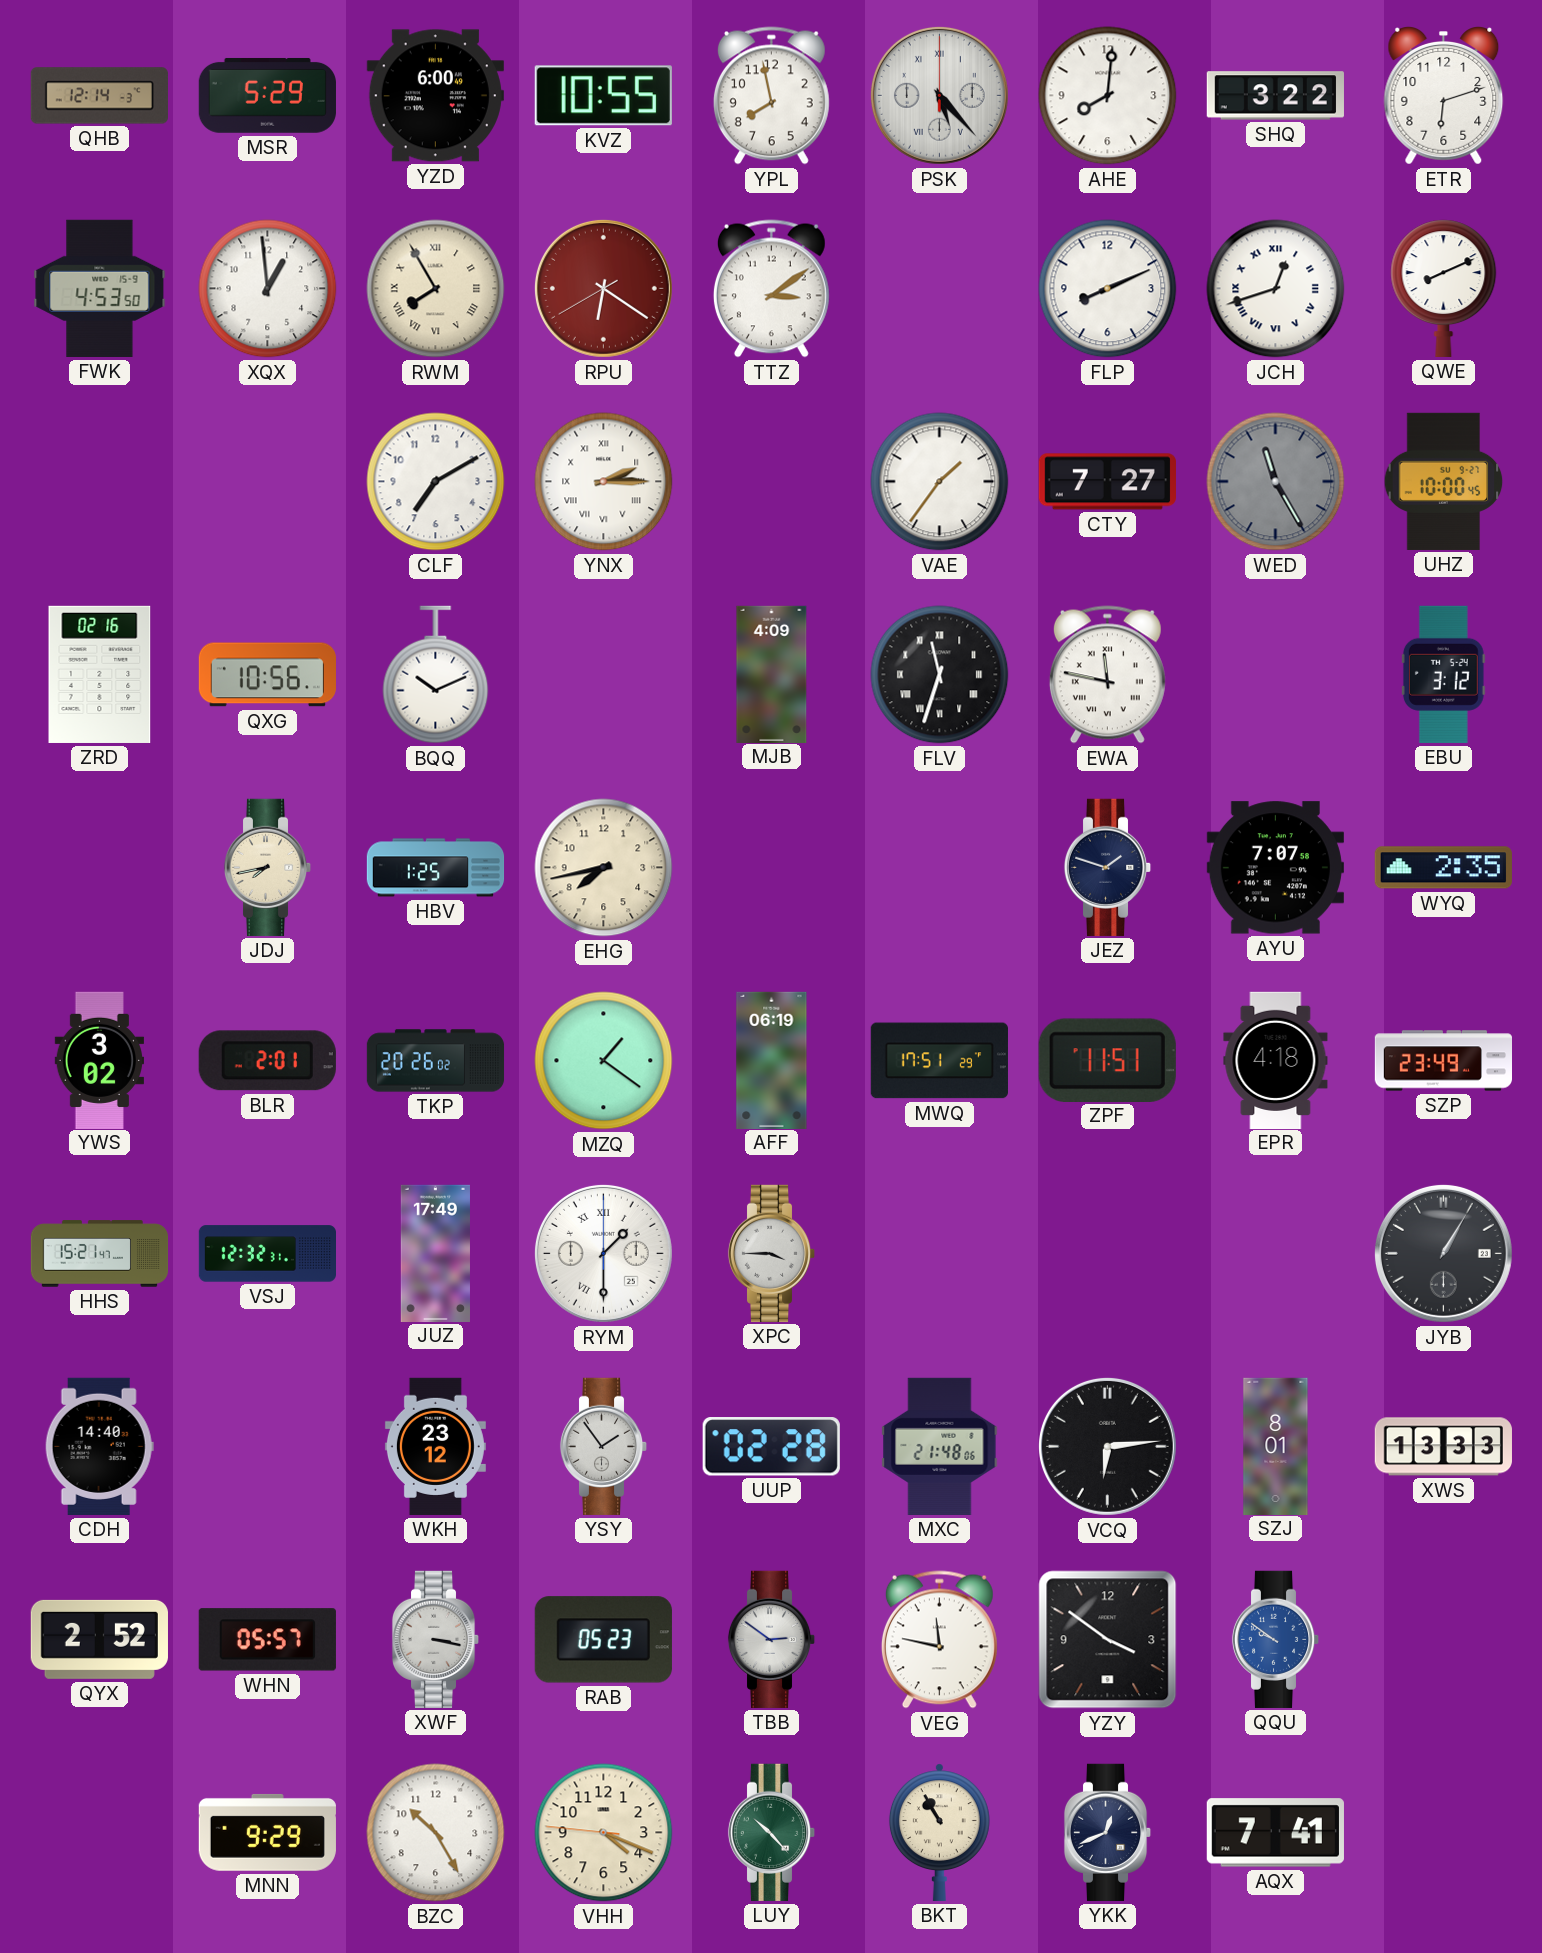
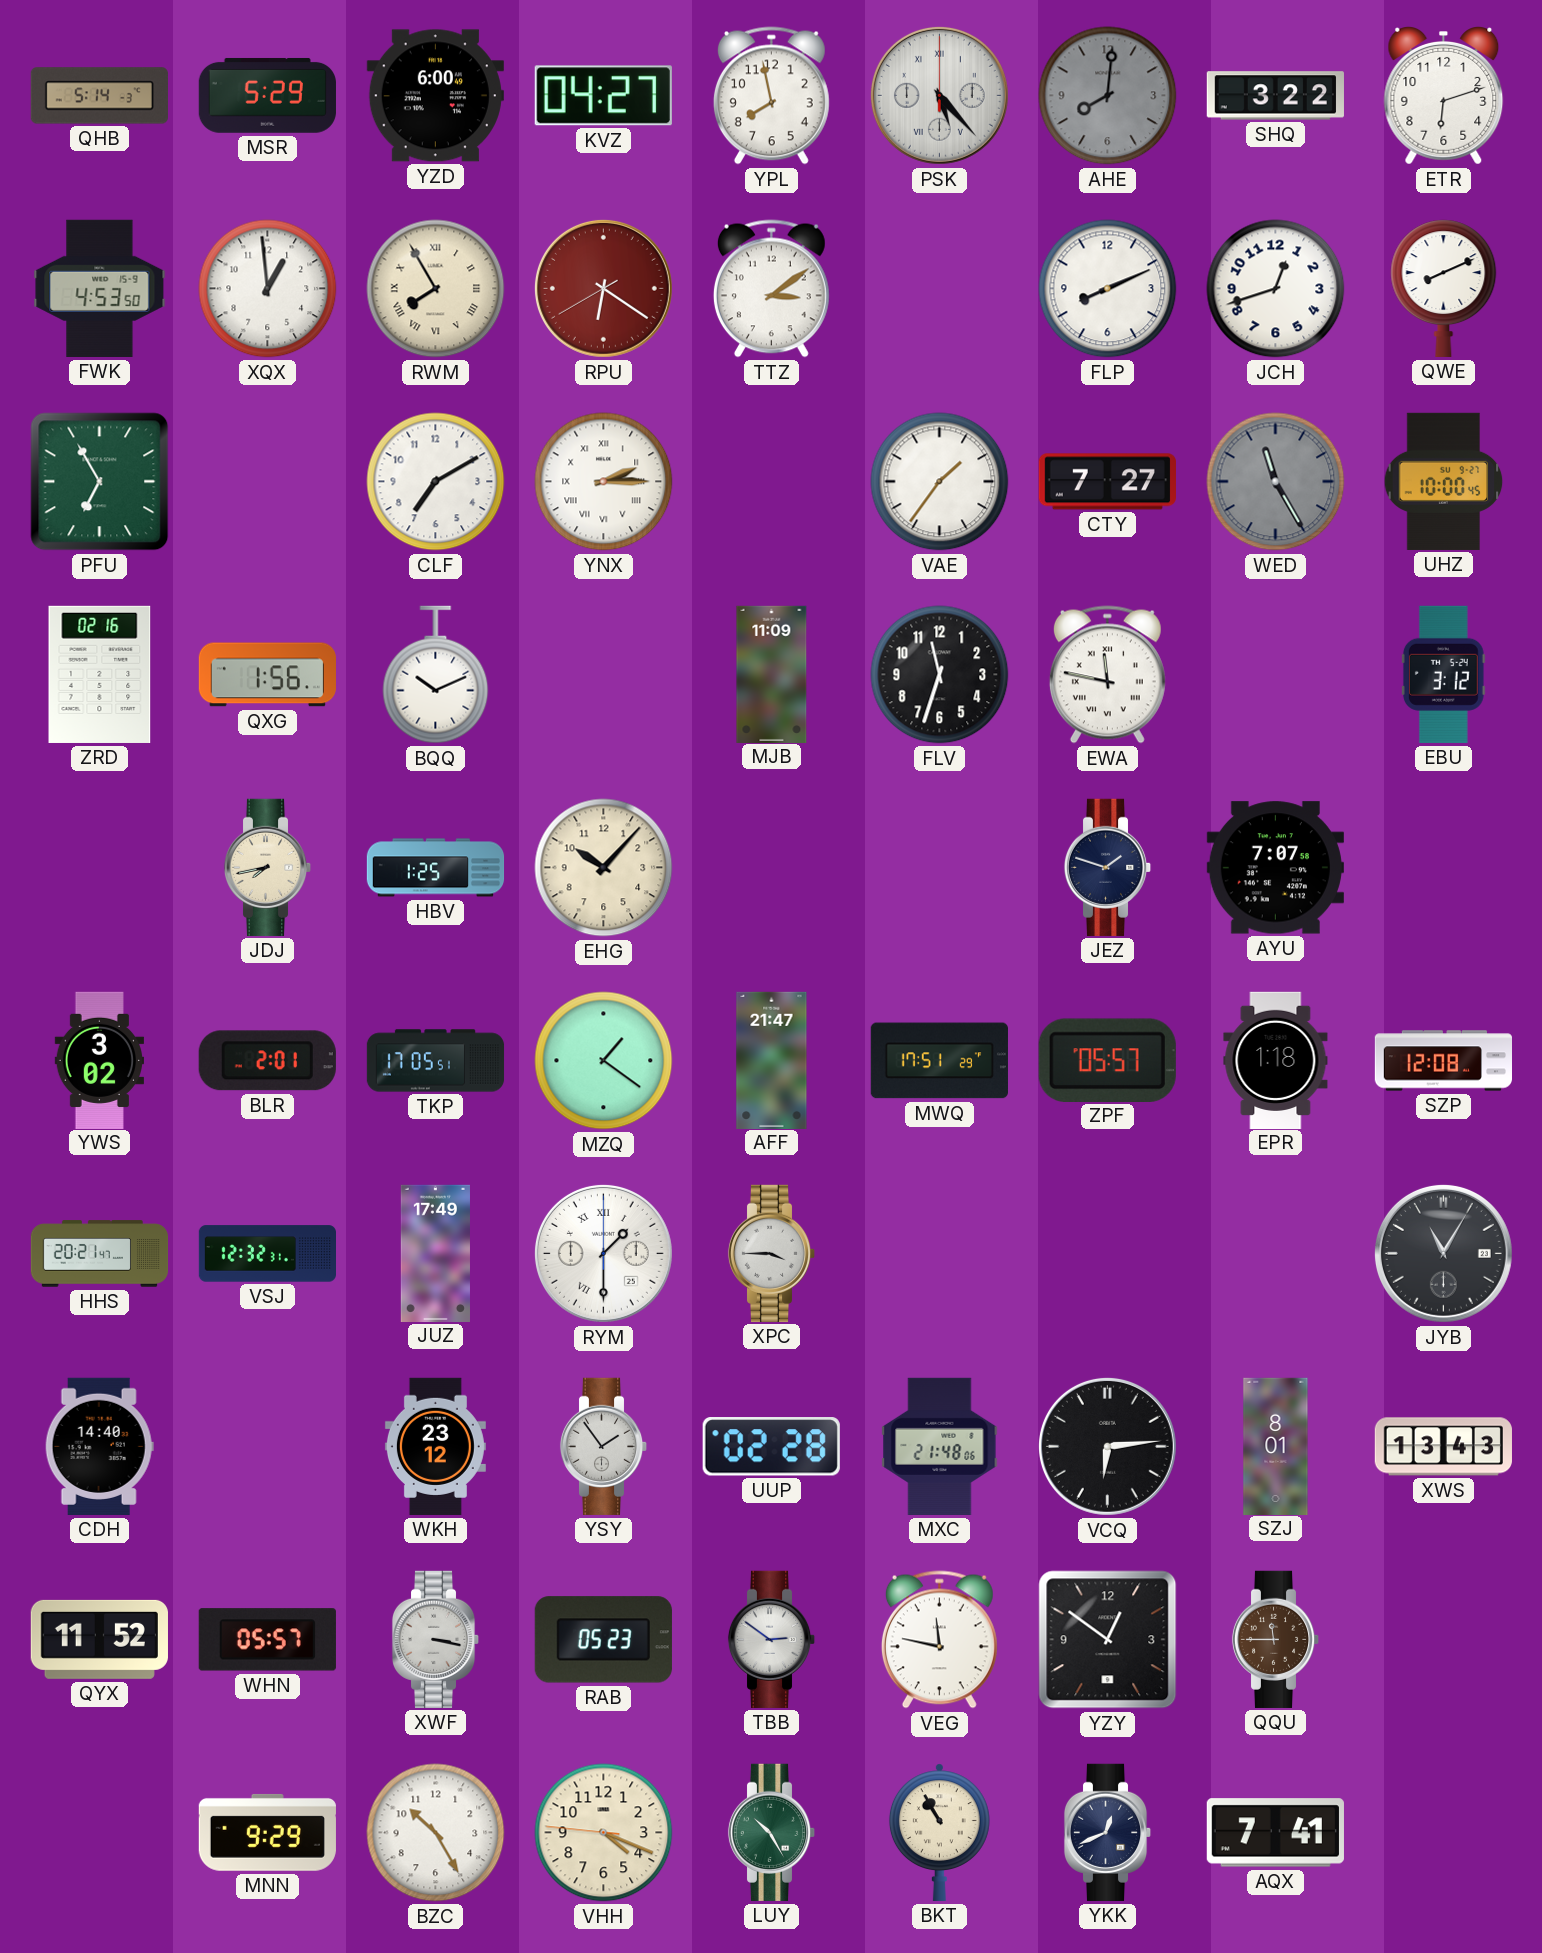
QHB: 12:14 -> 5:14
KVZ: 10:55 -> 04:27
AHE dial: white -> grey
JCH numerals: Roman -> Arabic
PFU: none -> 6:55
QXG: 10:56 -> 1:56
MJB: 4:09 -> 11:09
FLV numerals: Roman -> Arabic
EHG: 7:43 -> 10:07
WYQ: 2:35 -> none
TKP: 20:26 -> 17:05
AFF: 06:19 -> 21:47
ZPF: 11:51 -> 05:57
EPR: 4:18 -> 1:18
SZP: 23:49 -> 12:08
HHS: 15:21 -> 20:21
JYB: 1:05 -> 11:05
XWS: 13:33 -> 13:43
QYX: 2:52 -> 11:52
YZY: 3:51 -> 12:51
QQU: 9:51 -> 11:45
QQU dial: blue -> brown
LUY: 10:23 -> 10:25
